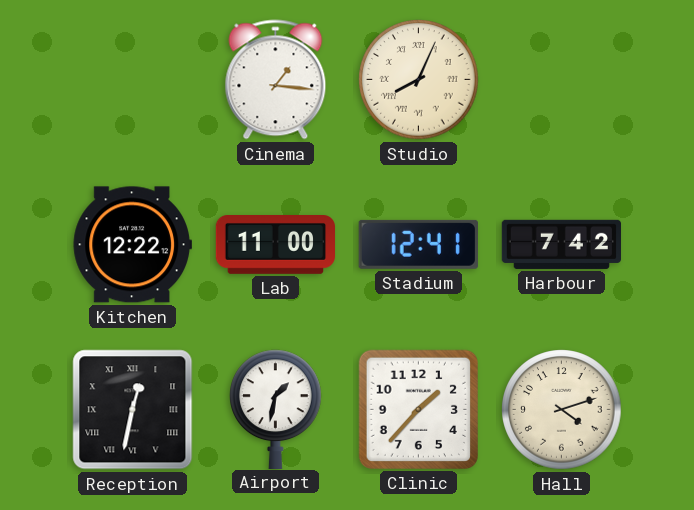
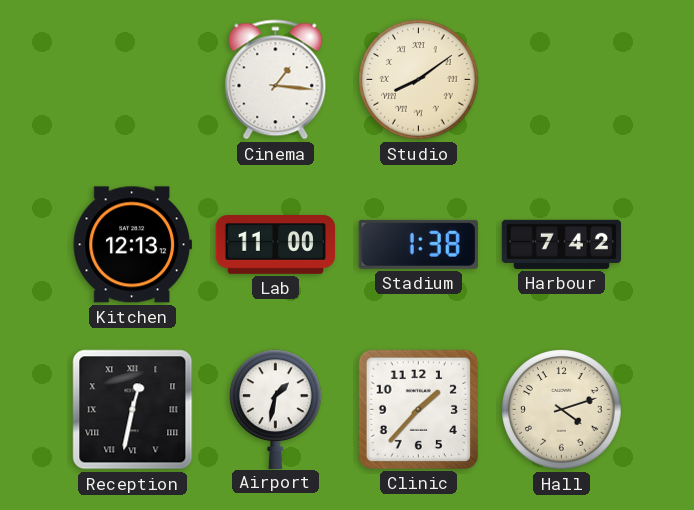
Studio: 8:04 -> 8:09
Kitchen: 12:22 -> 12:13
Stadium: 12:41 -> 1:38
